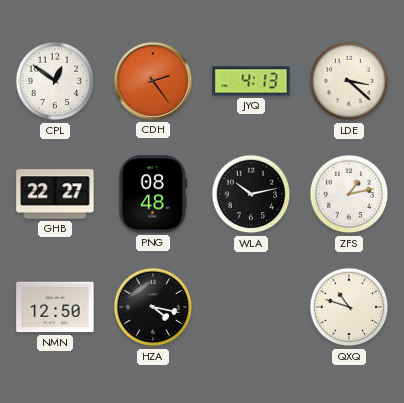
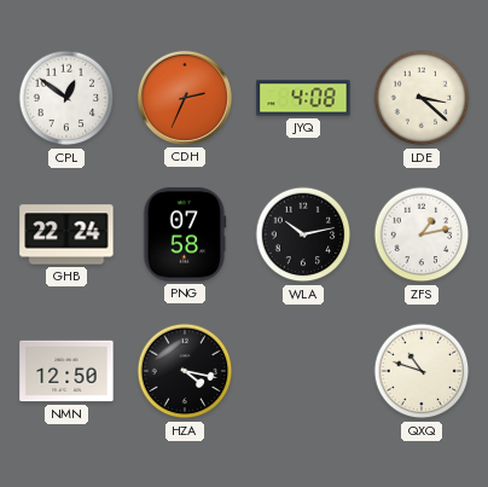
CDH: 2:24 -> 2:34
JYQ: 4:13 -> 4:08
GHB: 22:27 -> 22:24
PNG: 08:48 -> 07:58
